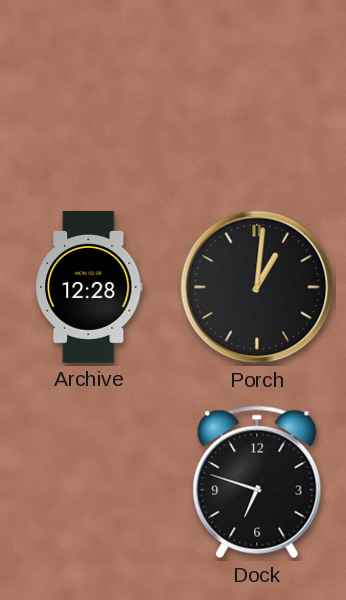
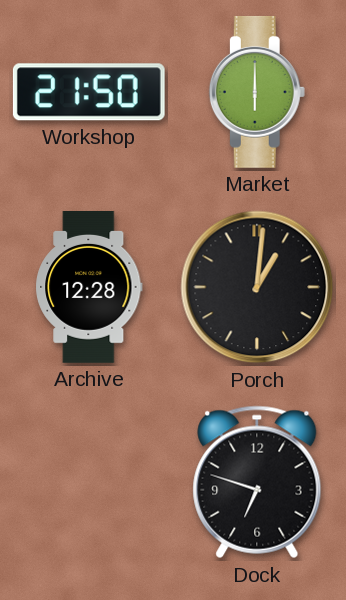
Workshop: none -> 21:50
Market: none -> 6:00
